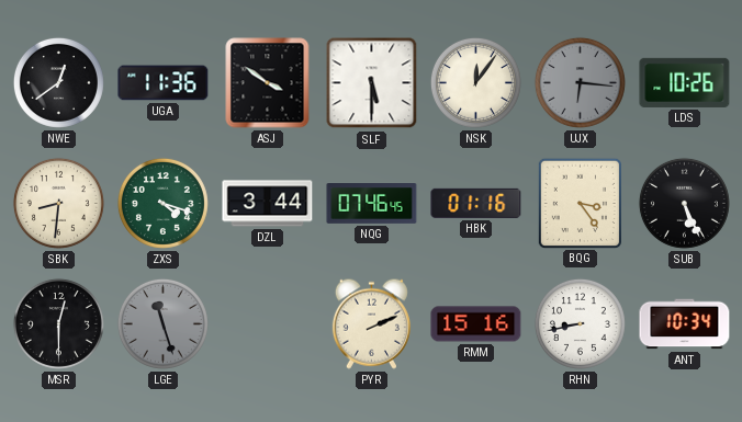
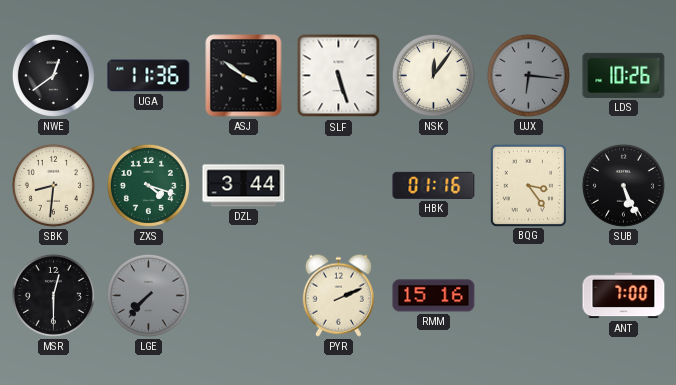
SLF: 5:30 -> 5:27
NQG: 07:46 -> none
LGE: 11:27 -> 7:37
RHN: 8:43 -> none
ANT: 10:34 -> 7:00
